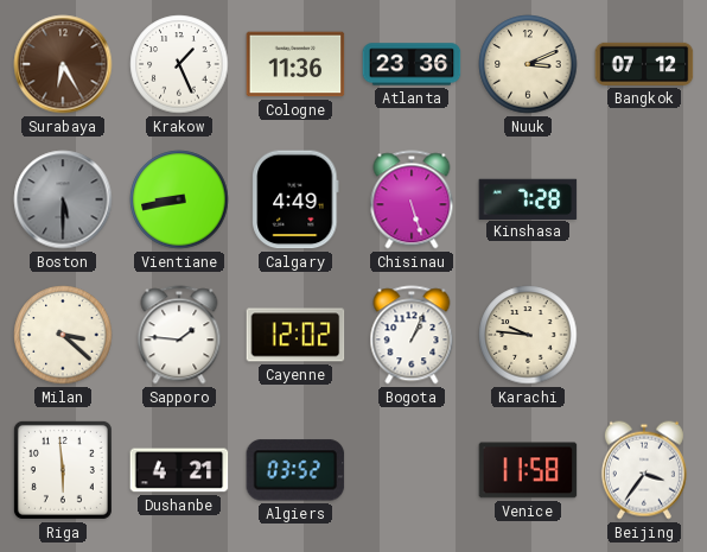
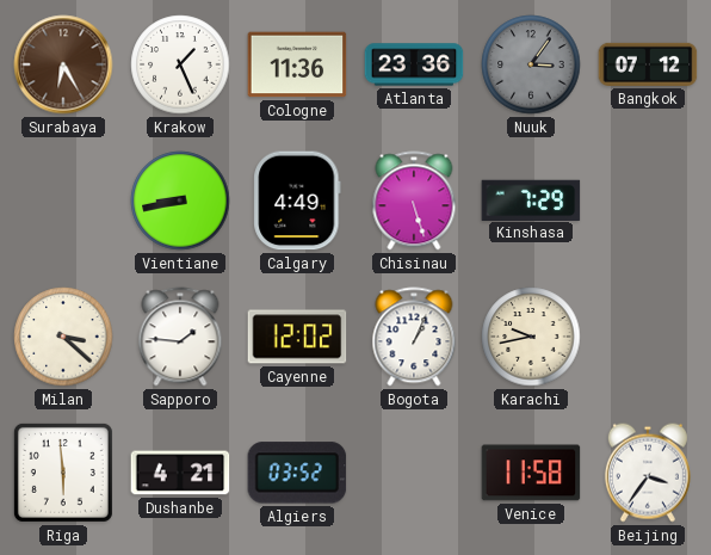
Nuuk: 3:11 -> 3:06
Nuuk dial: cream -> grey
Boston: 5:30 -> none
Kinshasa: 7:28 -> 7:29
Karachi: 9:46 -> 9:43
